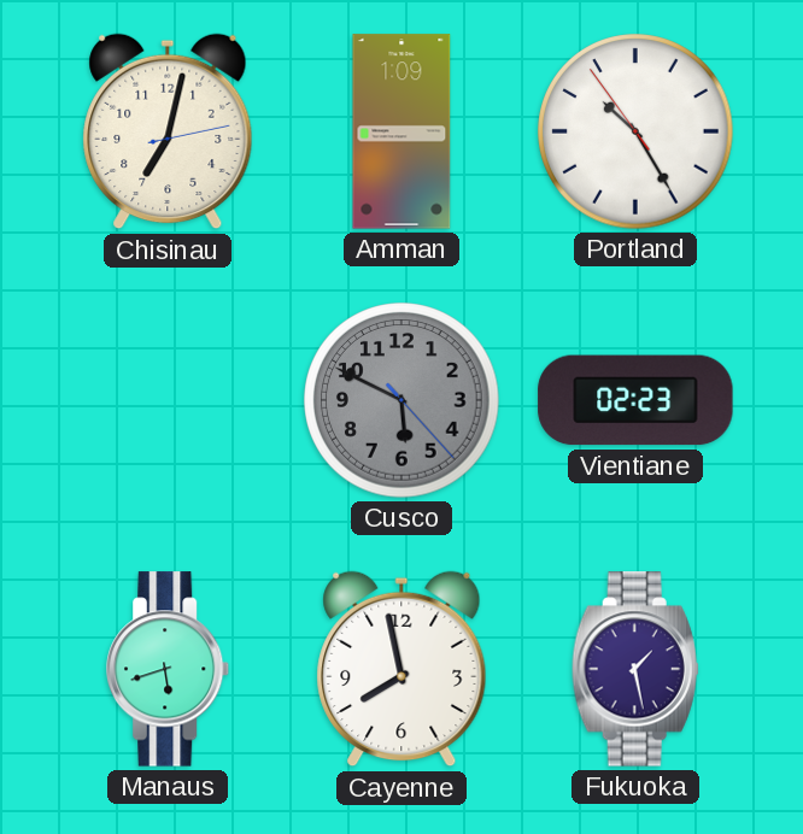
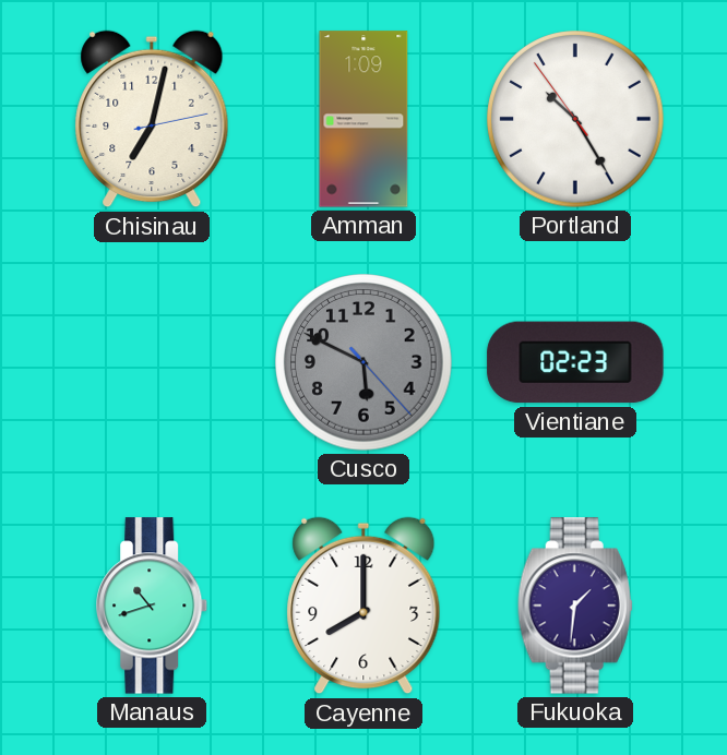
Manaus: 5:42 -> 10:42
Cayenne: 7:58 -> 8:00
Fukuoka: 1:28 -> 1:31
